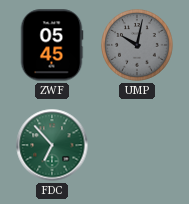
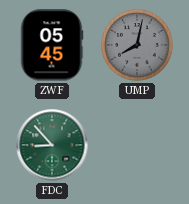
UMP: 10:02 -> 8:02
FDC: 6:53 -> 8:53
